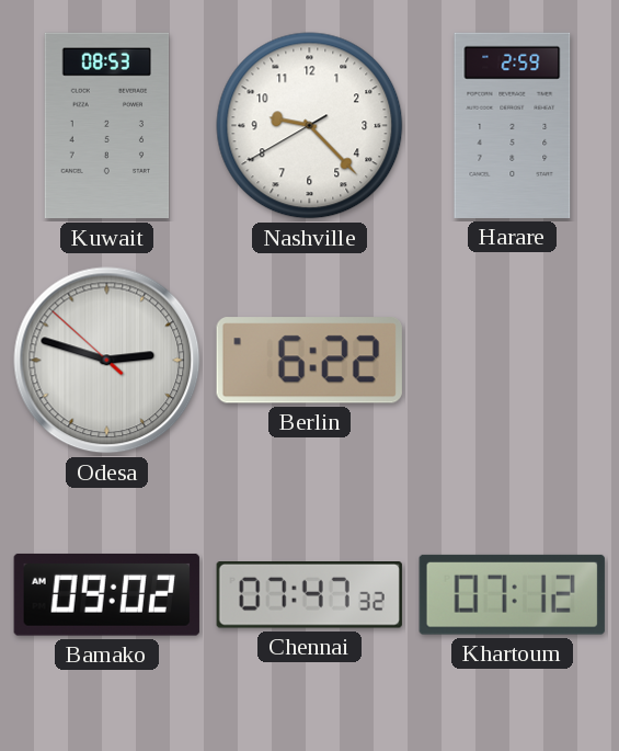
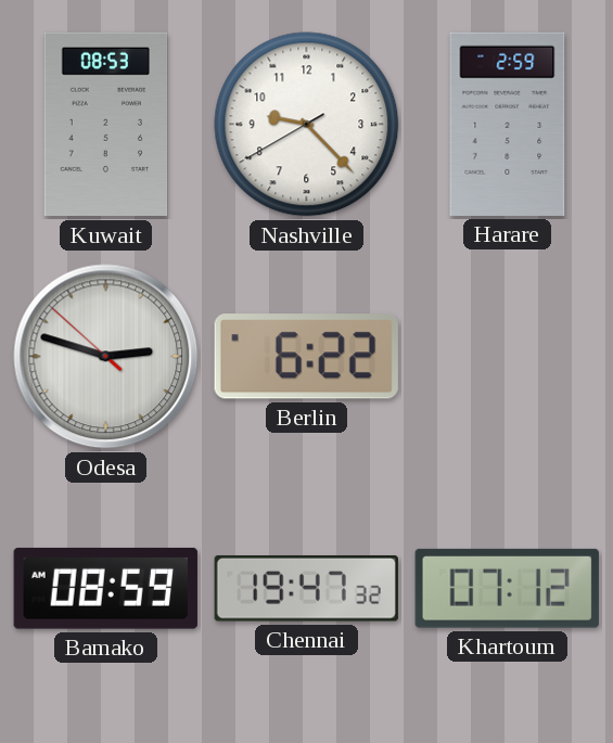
Bamako: 09:02 -> 08:59
Chennai: 07:47 -> 19:47
